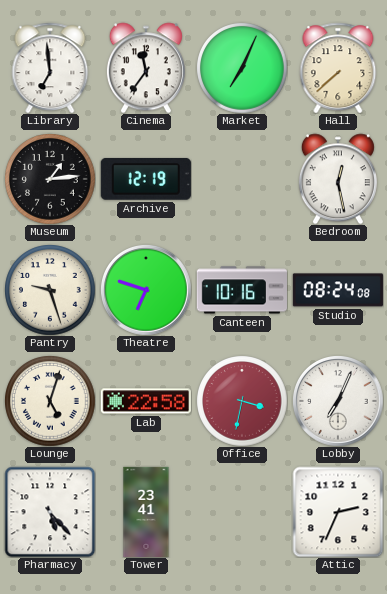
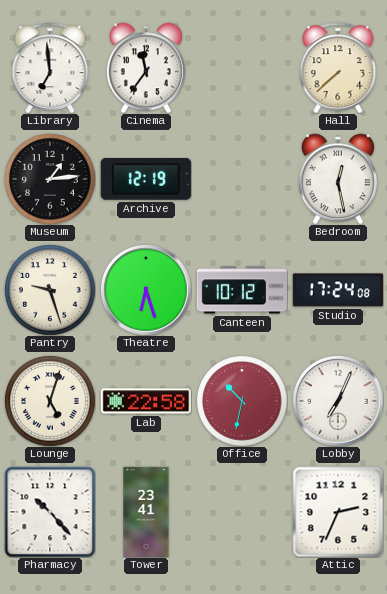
Market: 7:04 -> none
Theatre: 6:48 -> 6:27
Canteen: 10:16 -> 10:12
Studio: 08:24 -> 17:24
Office: 3:32 -> 10:32
Pharmacy: 5:23 -> 10:23
